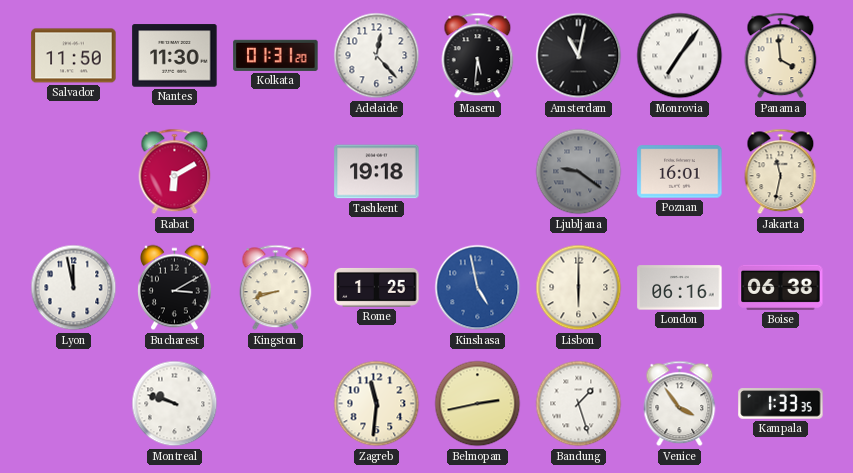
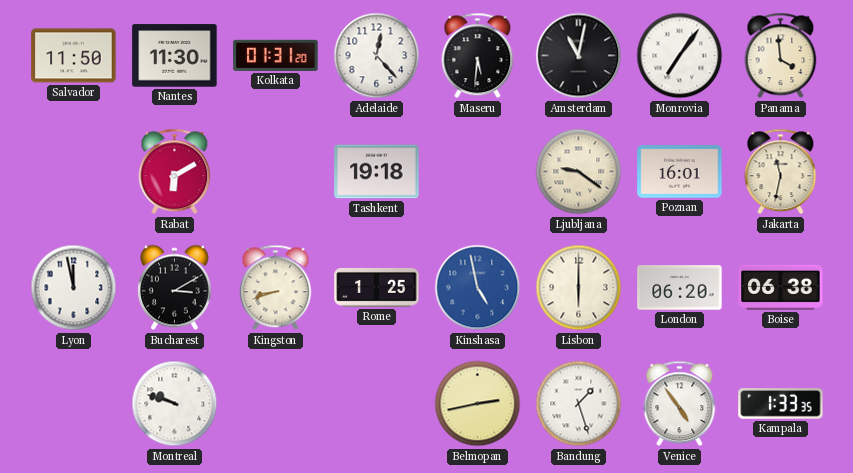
Ljubljana dial: grey -> cream
London: 06:16 -> 06:20
Zagreb: 11:31 -> none
Venice: 3:54 -> 4:54
